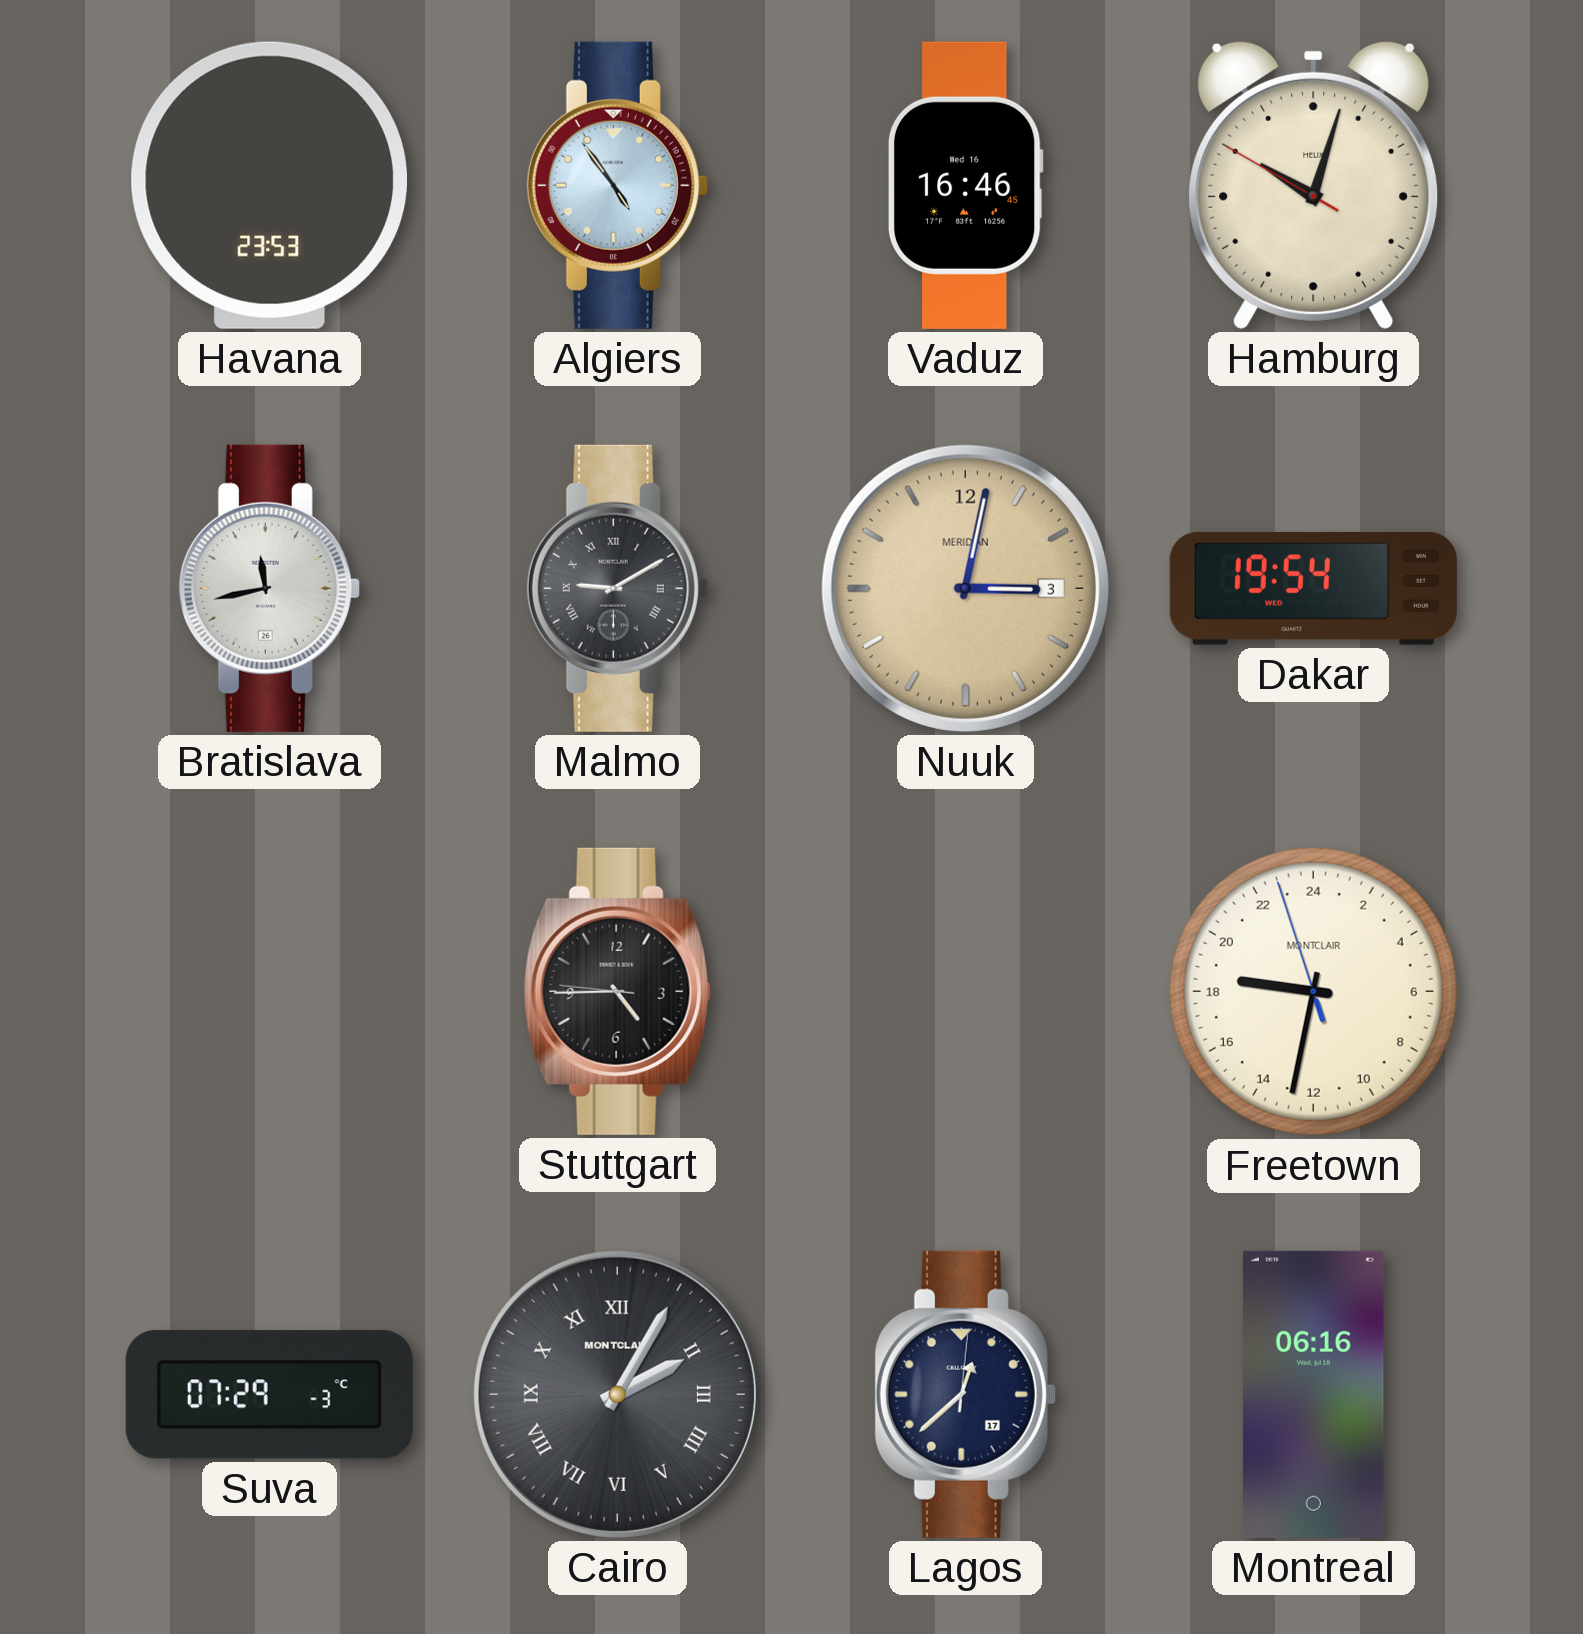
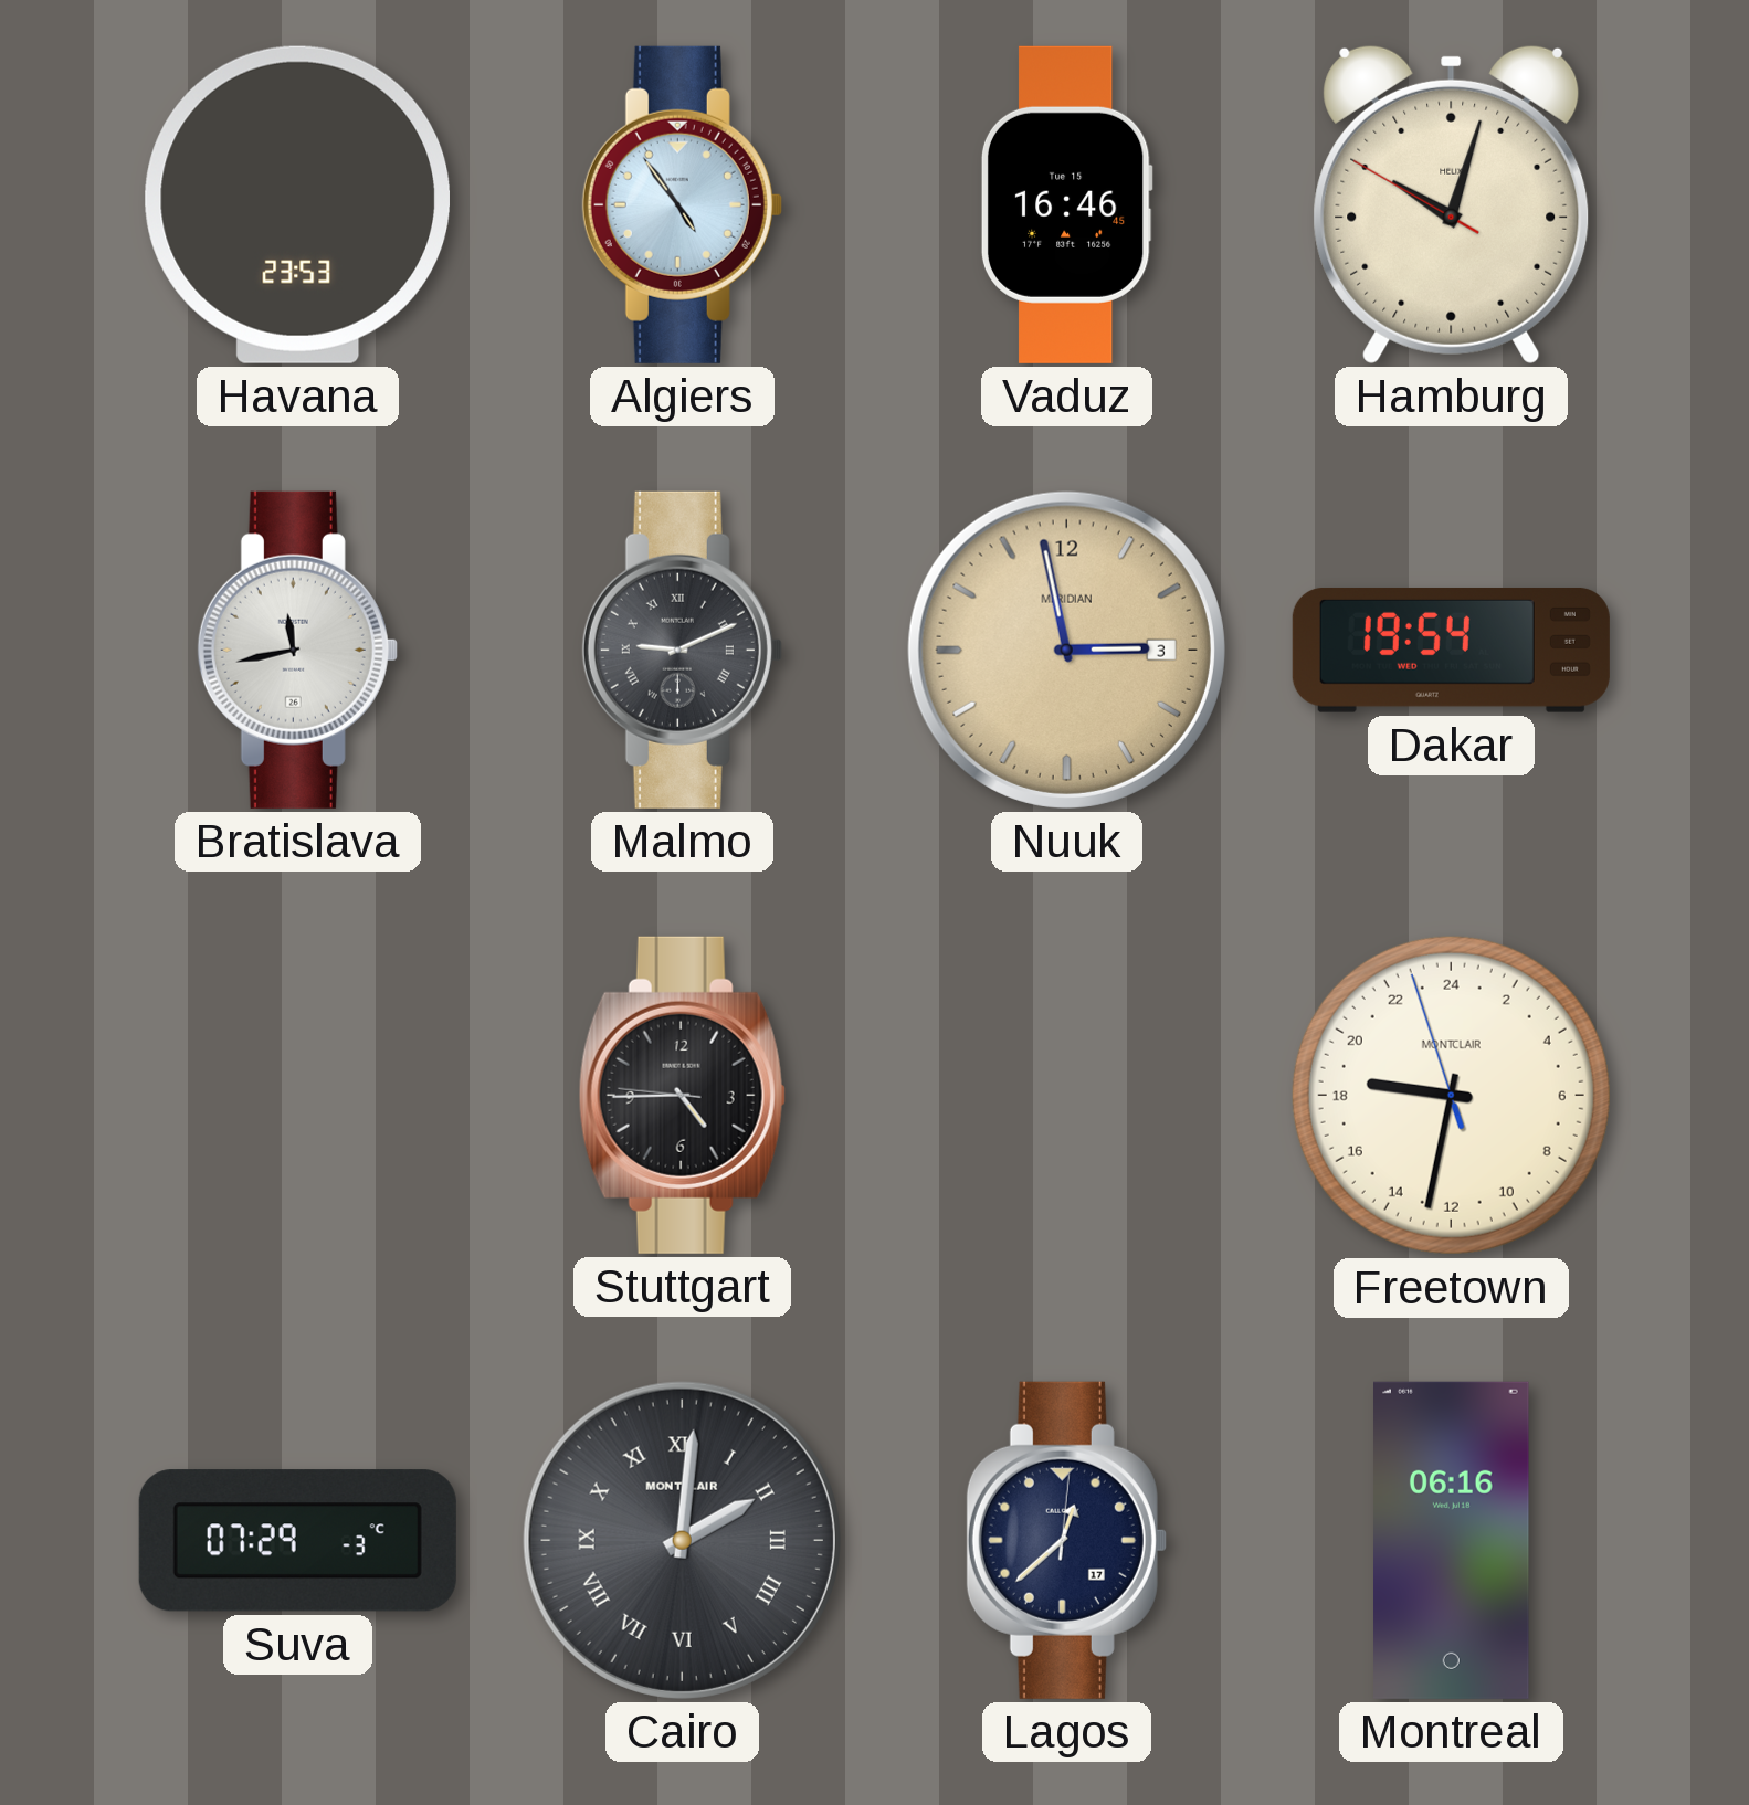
Vaduz date: Wed 16 -> Tue 15
Malmo: 9:10 -> 9:11
Nuuk: 3:02 -> 2:58
Cairo: 2:05 -> 2:01
